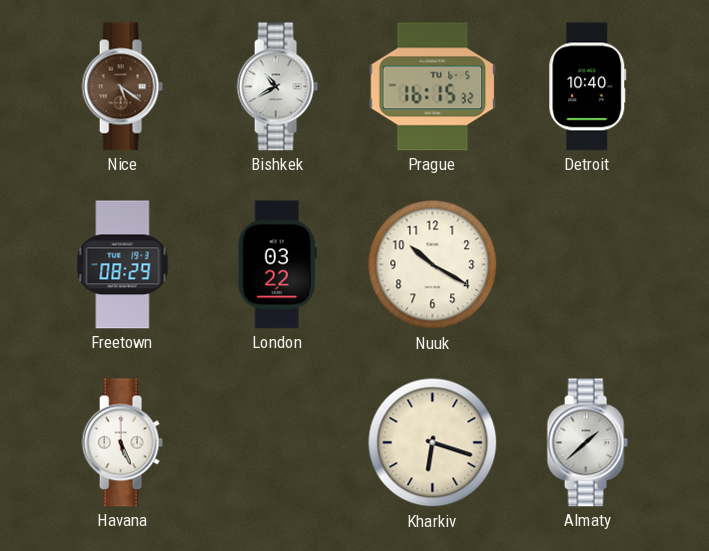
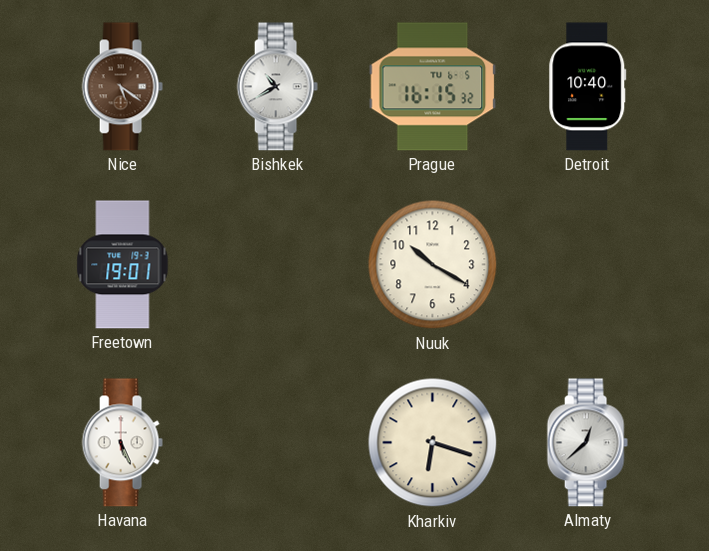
Freetown: 08:29 -> 19:01
London: 03:22 -> none
Almaty: 1:38 -> 12:38
